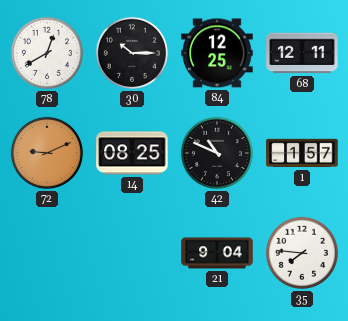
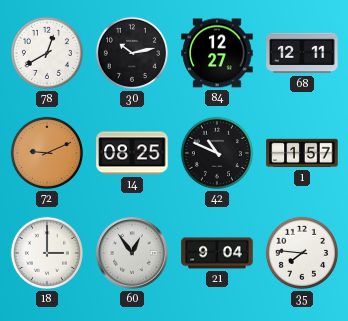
30: 10:15 -> 10:13
84: 12:25 -> 12:27
18: none -> 3:00
60: none -> 12:54
